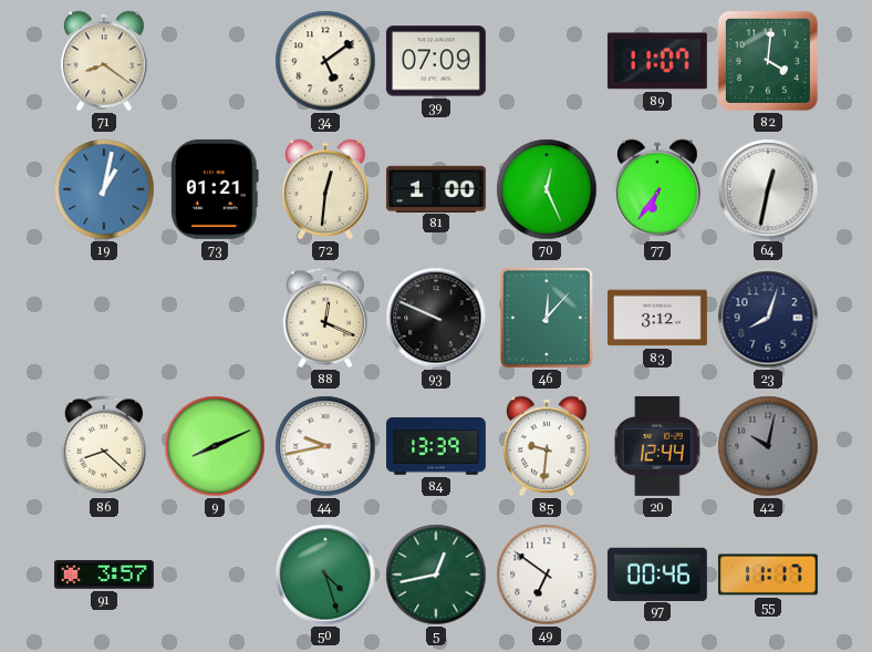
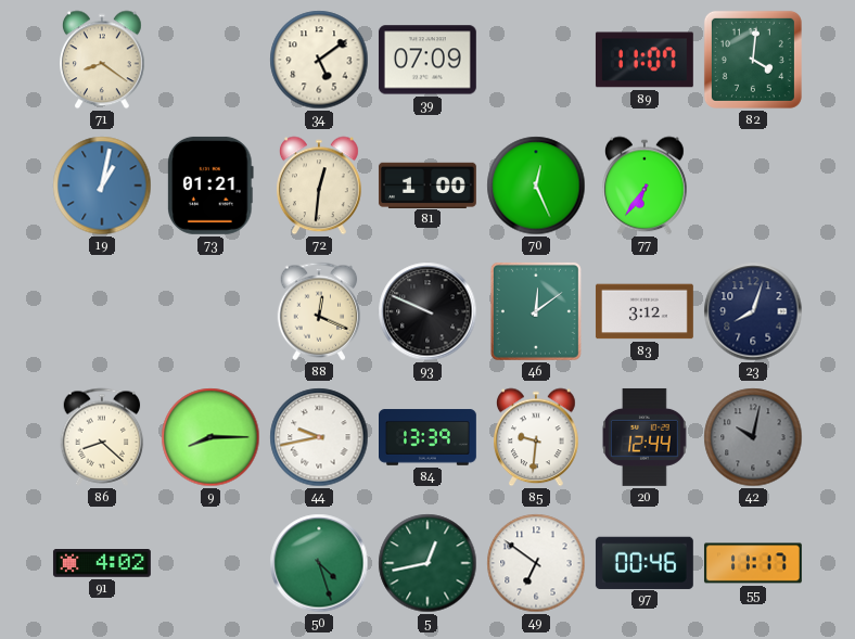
64: 12:32 -> none
46: 12:07 -> 12:09
9: 8:11 -> 8:15
91: 3:57 -> 4:02
